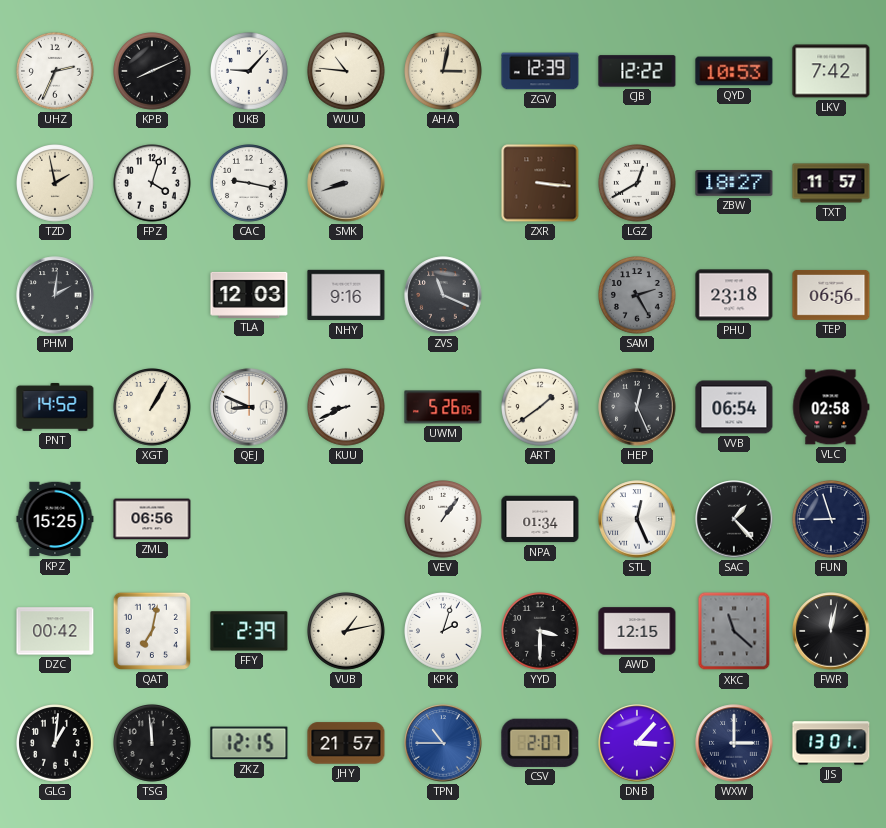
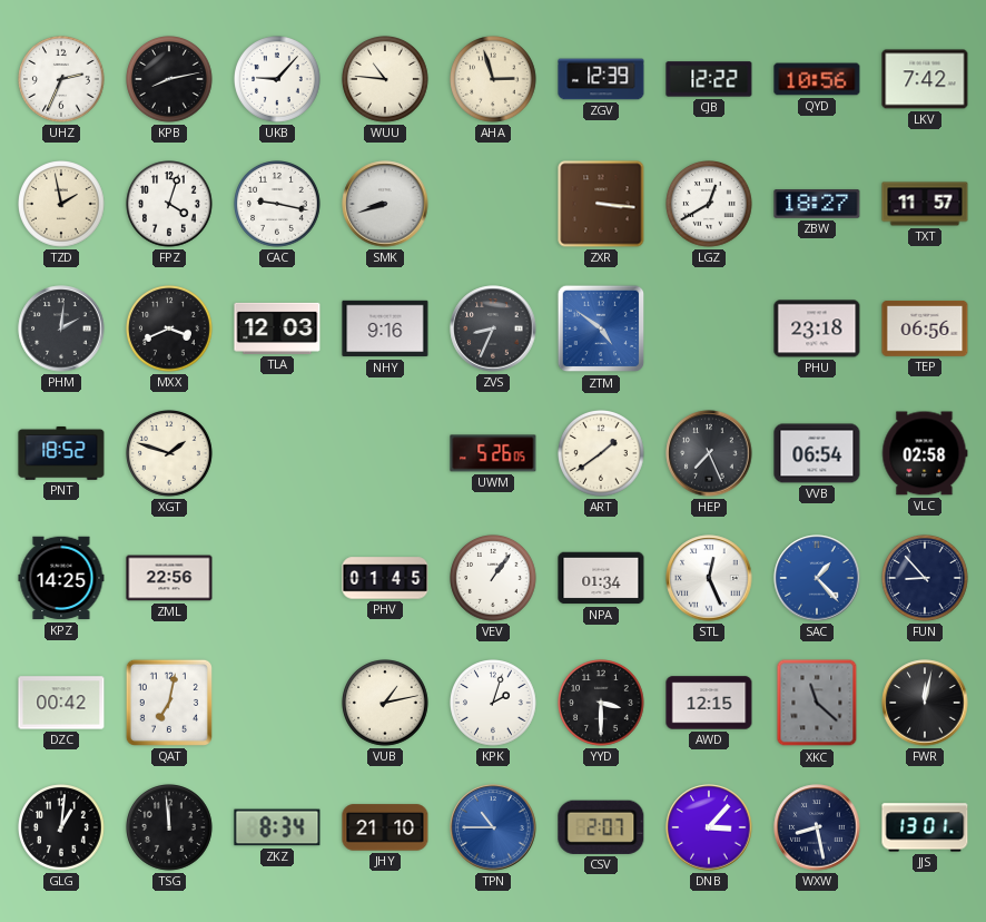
KPB: 8:11 -> 8:13
AHA: 3:02 -> 2:57
QYD: 10:53 -> 10:56
MXX: none -> 3:41
ZVS: 11:19 -> 8:34
ZTM: none -> 4:51
SAM: 2:25 -> none
PNT: 14:52 -> 18:52
XGT: 1:05 -> 1:48
QEJ: 8:49 -> none
KUU: 8:41 -> none
HEP: 12:26 -> 7:26
KPZ: 15:25 -> 14:25
ZML: 06:56 -> 22:56
PHV: none -> 01:45
SAC dial: black -> blue
FUN: 8:57 -> 8:53
FFY: 2:39 -> none
ZKZ: 12:15 -> 8:34
JHY: 21:57 -> 21:10
WXW: 3:00 -> 8:28
